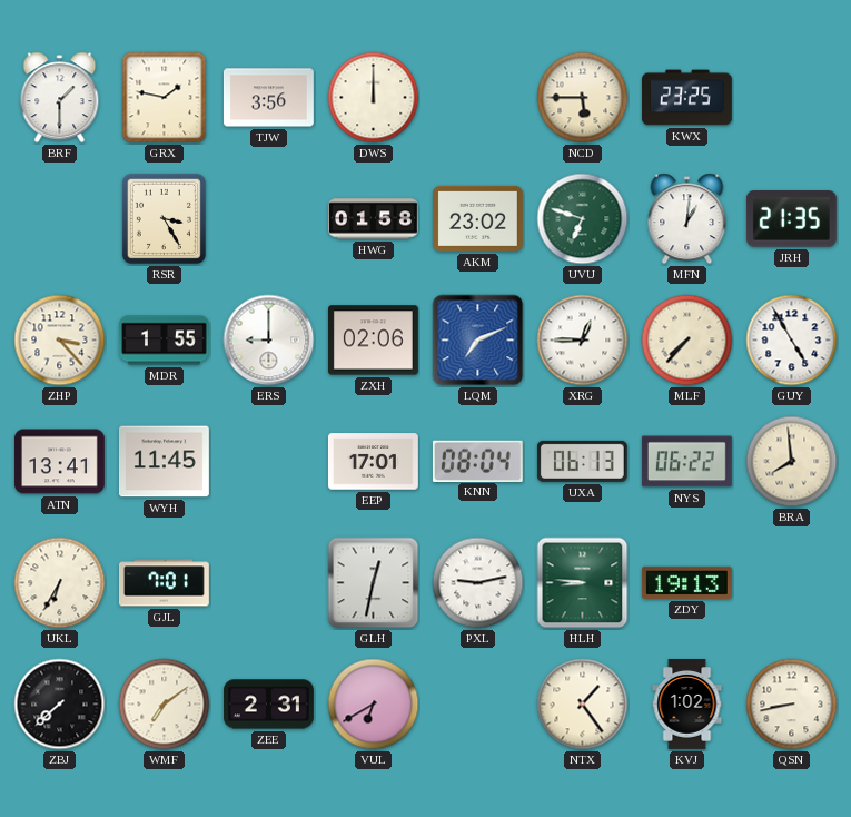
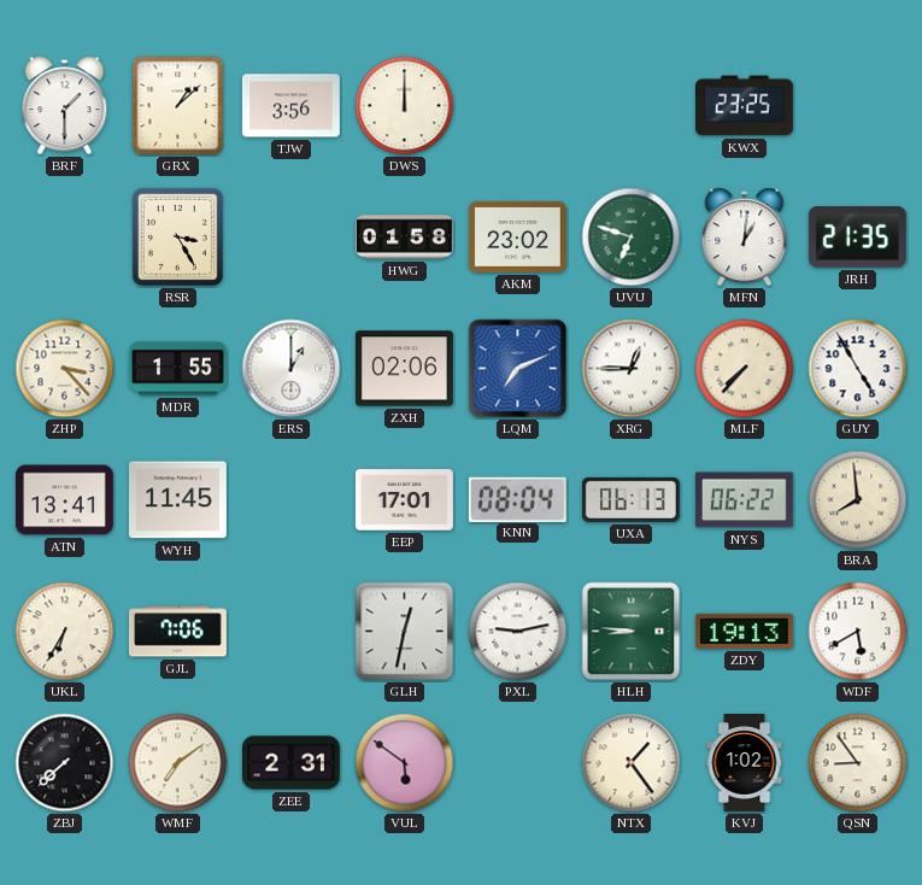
GRX: 1:47 -> 1:08
NCD: 5:45 -> none
ERS: 9:00 -> 1:00
GJL: 7:01 -> 7:06
WDF: none -> 5:40
VUL: 6:40 -> 5:51
QSN: 8:43 -> 8:54
